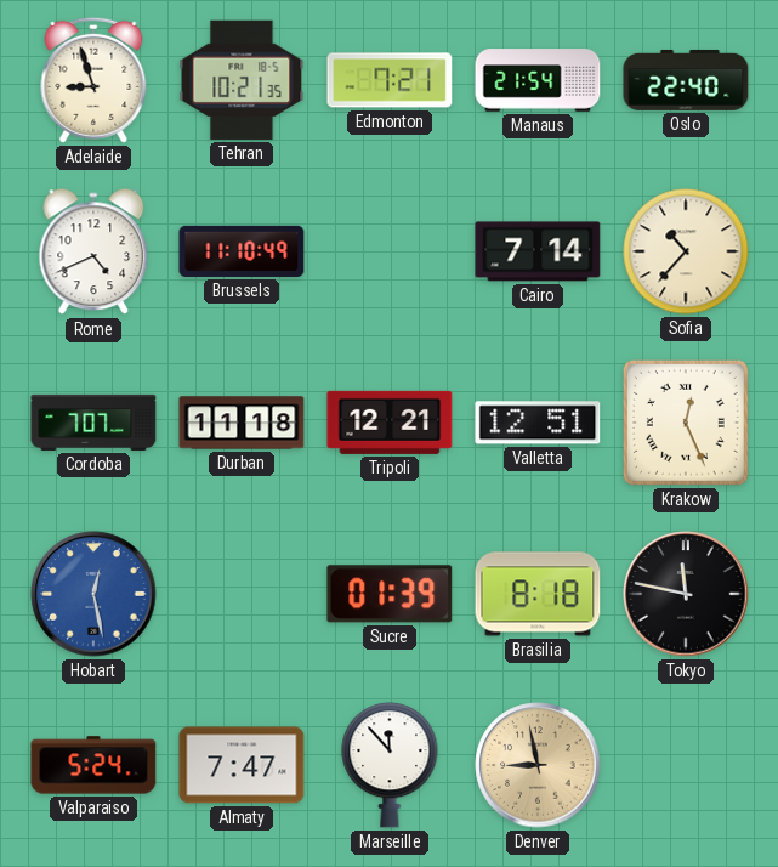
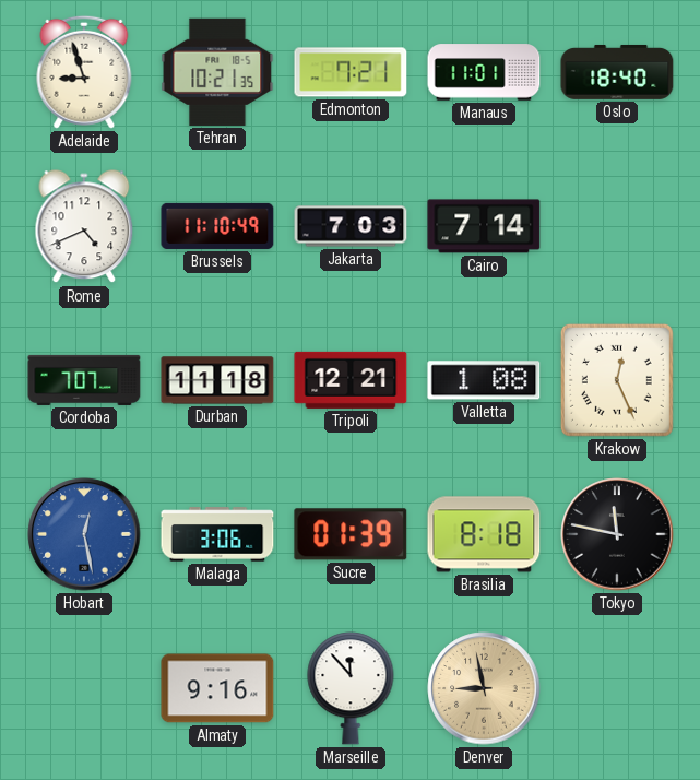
Manaus: 21:54 -> 11:01
Oslo: 22:40 -> 18:40
Jakarta: none -> 7:03
Sofia: 10:37 -> none
Valletta: 12:51 -> 1:08
Malaga: none -> 3:06
Valparaiso: 5:24 -> none
Almaty: 7:47 -> 9:16
